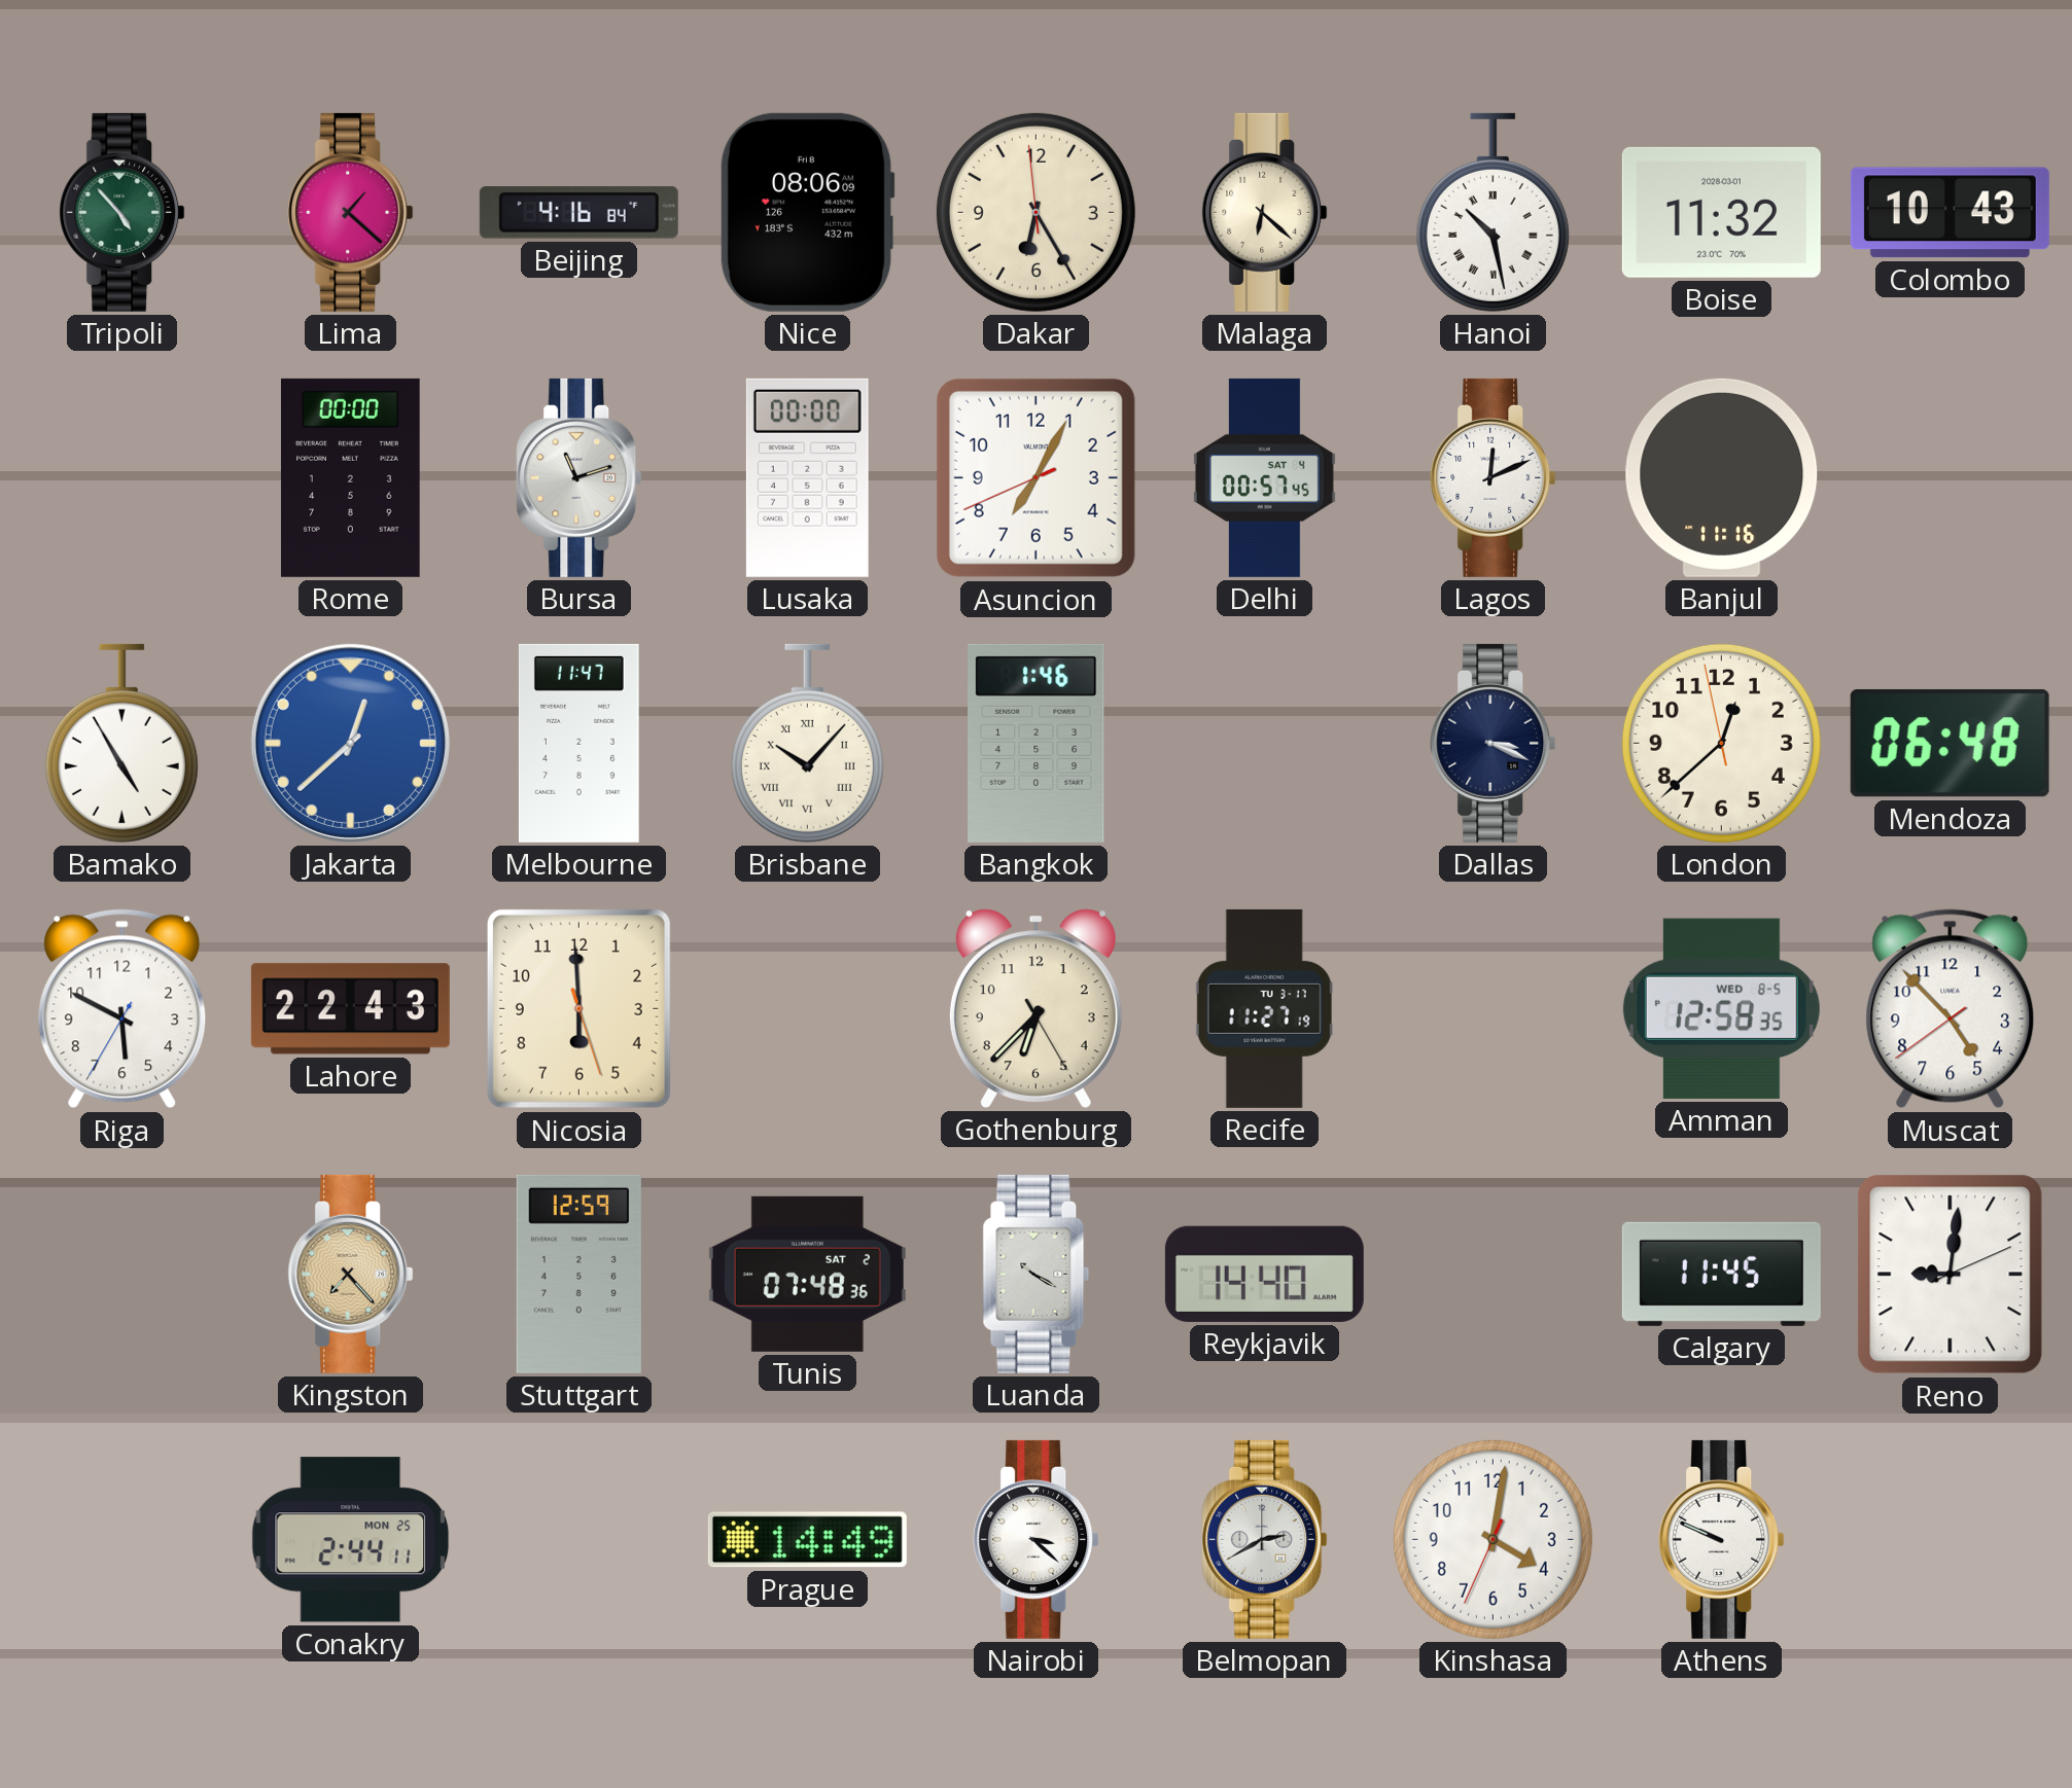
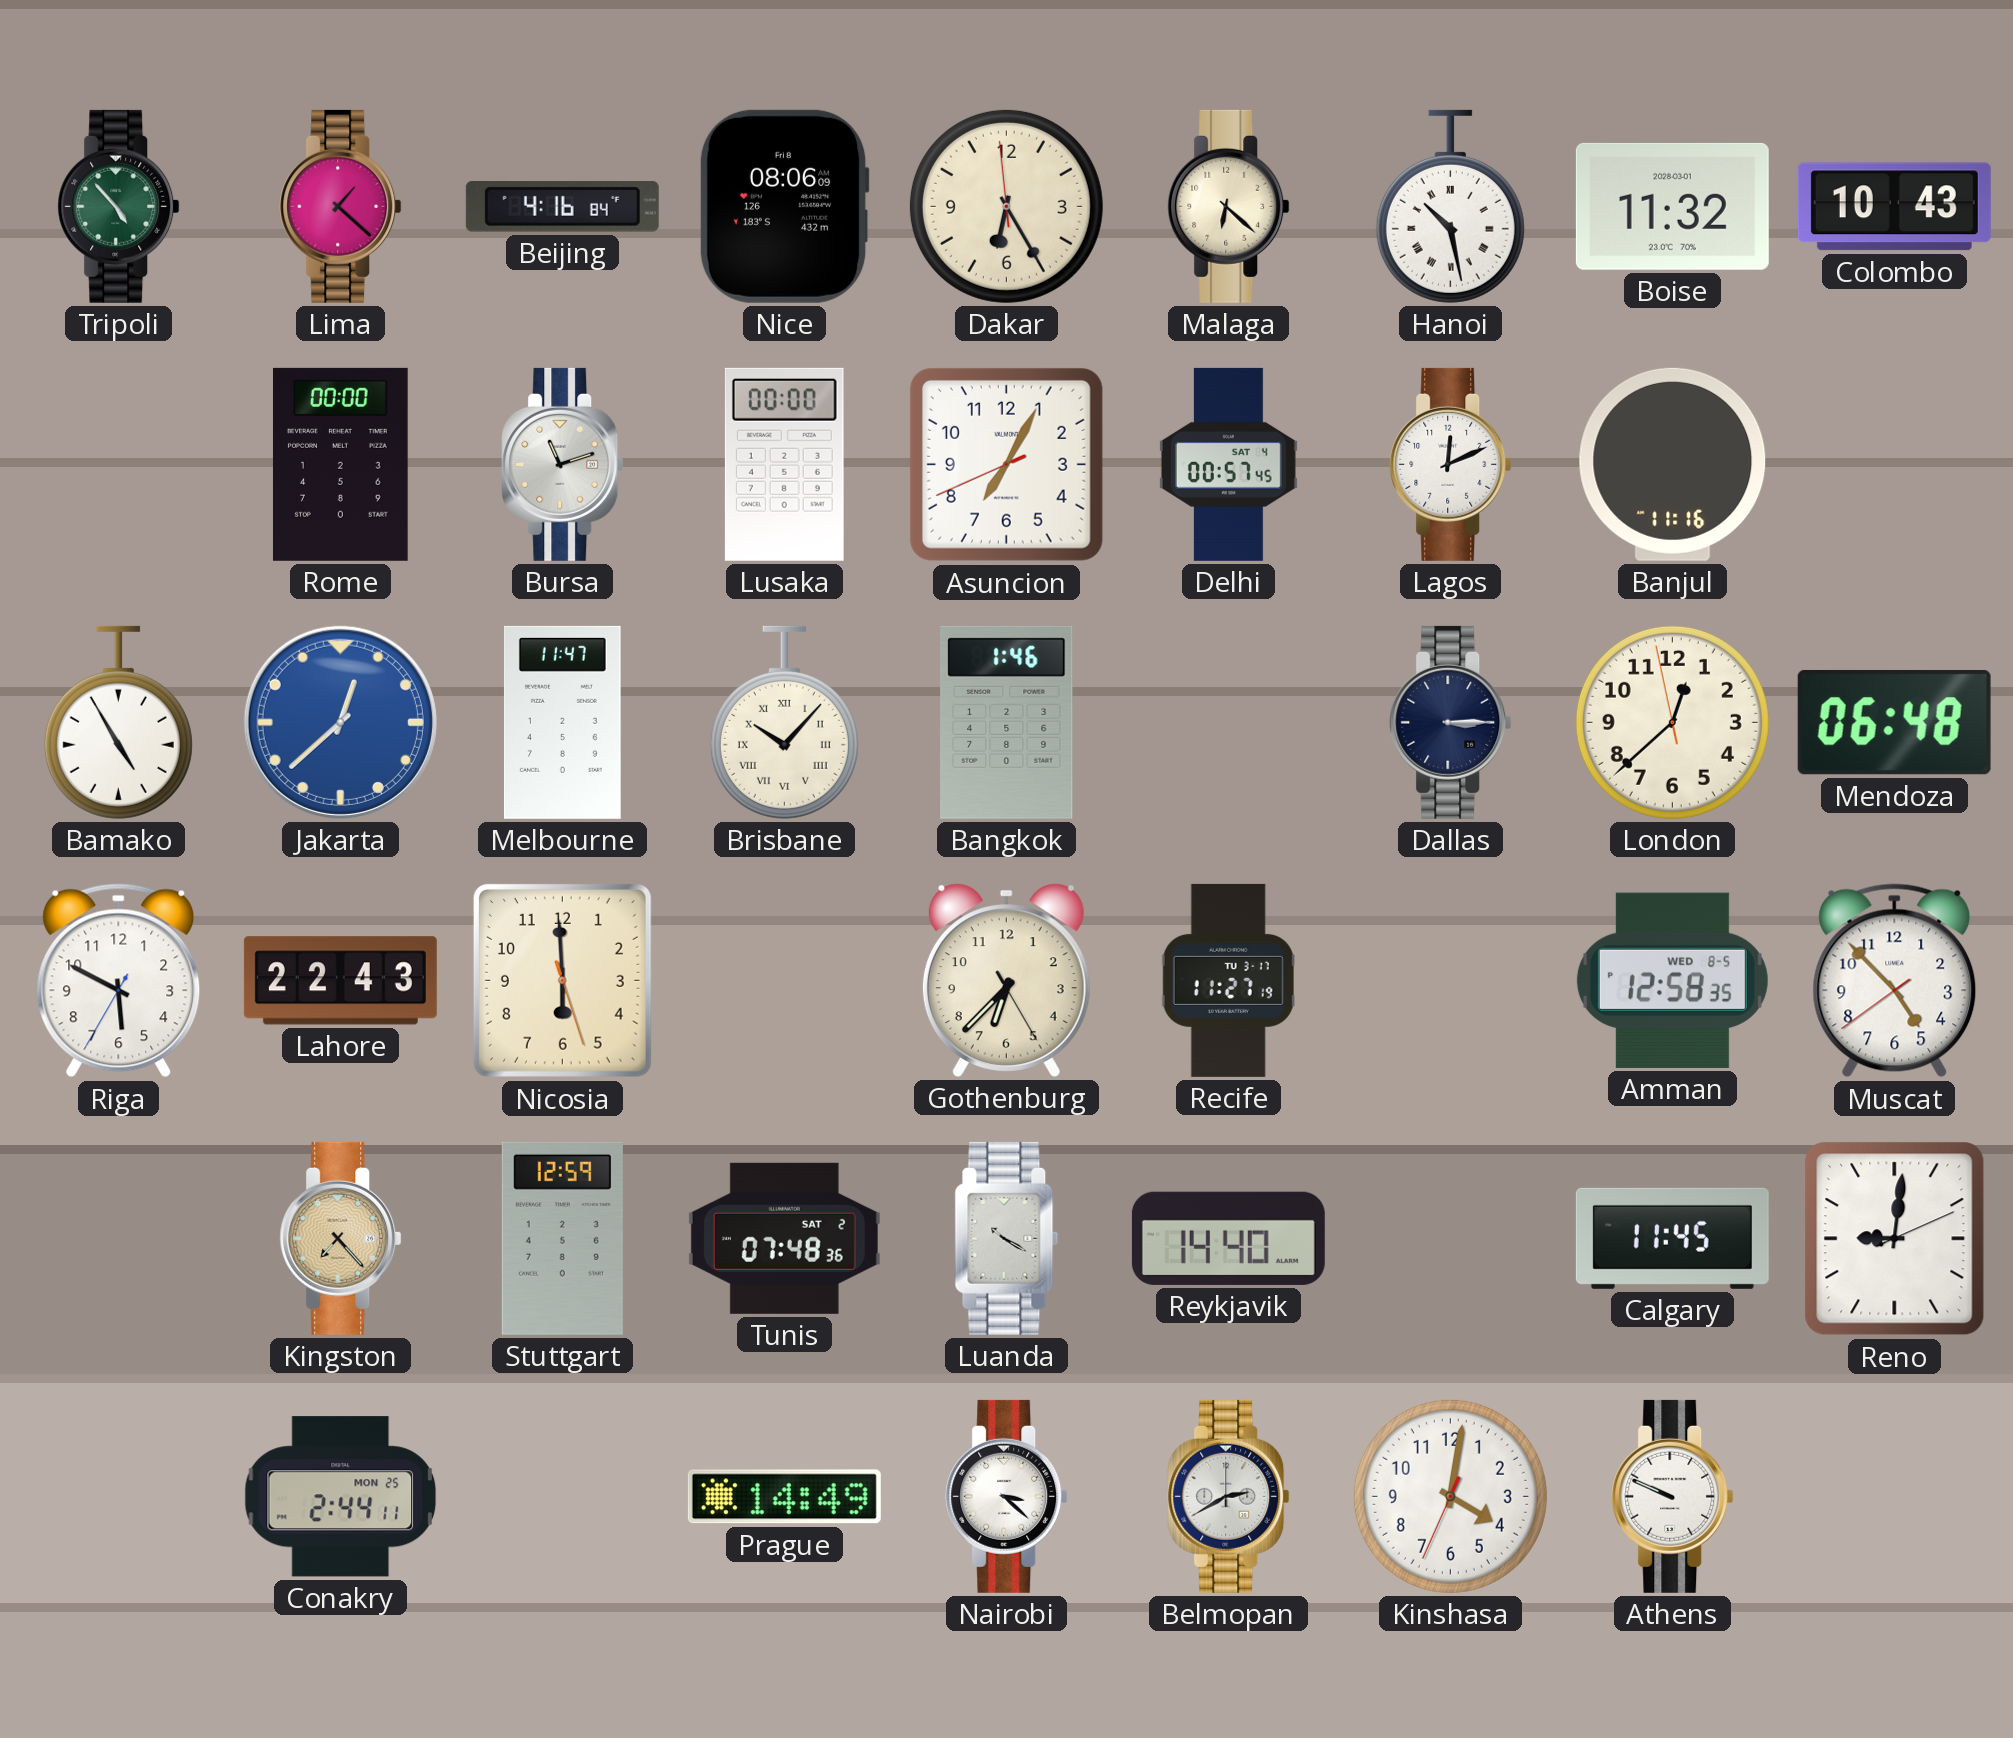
Dallas: 3:19 -> 3:15
